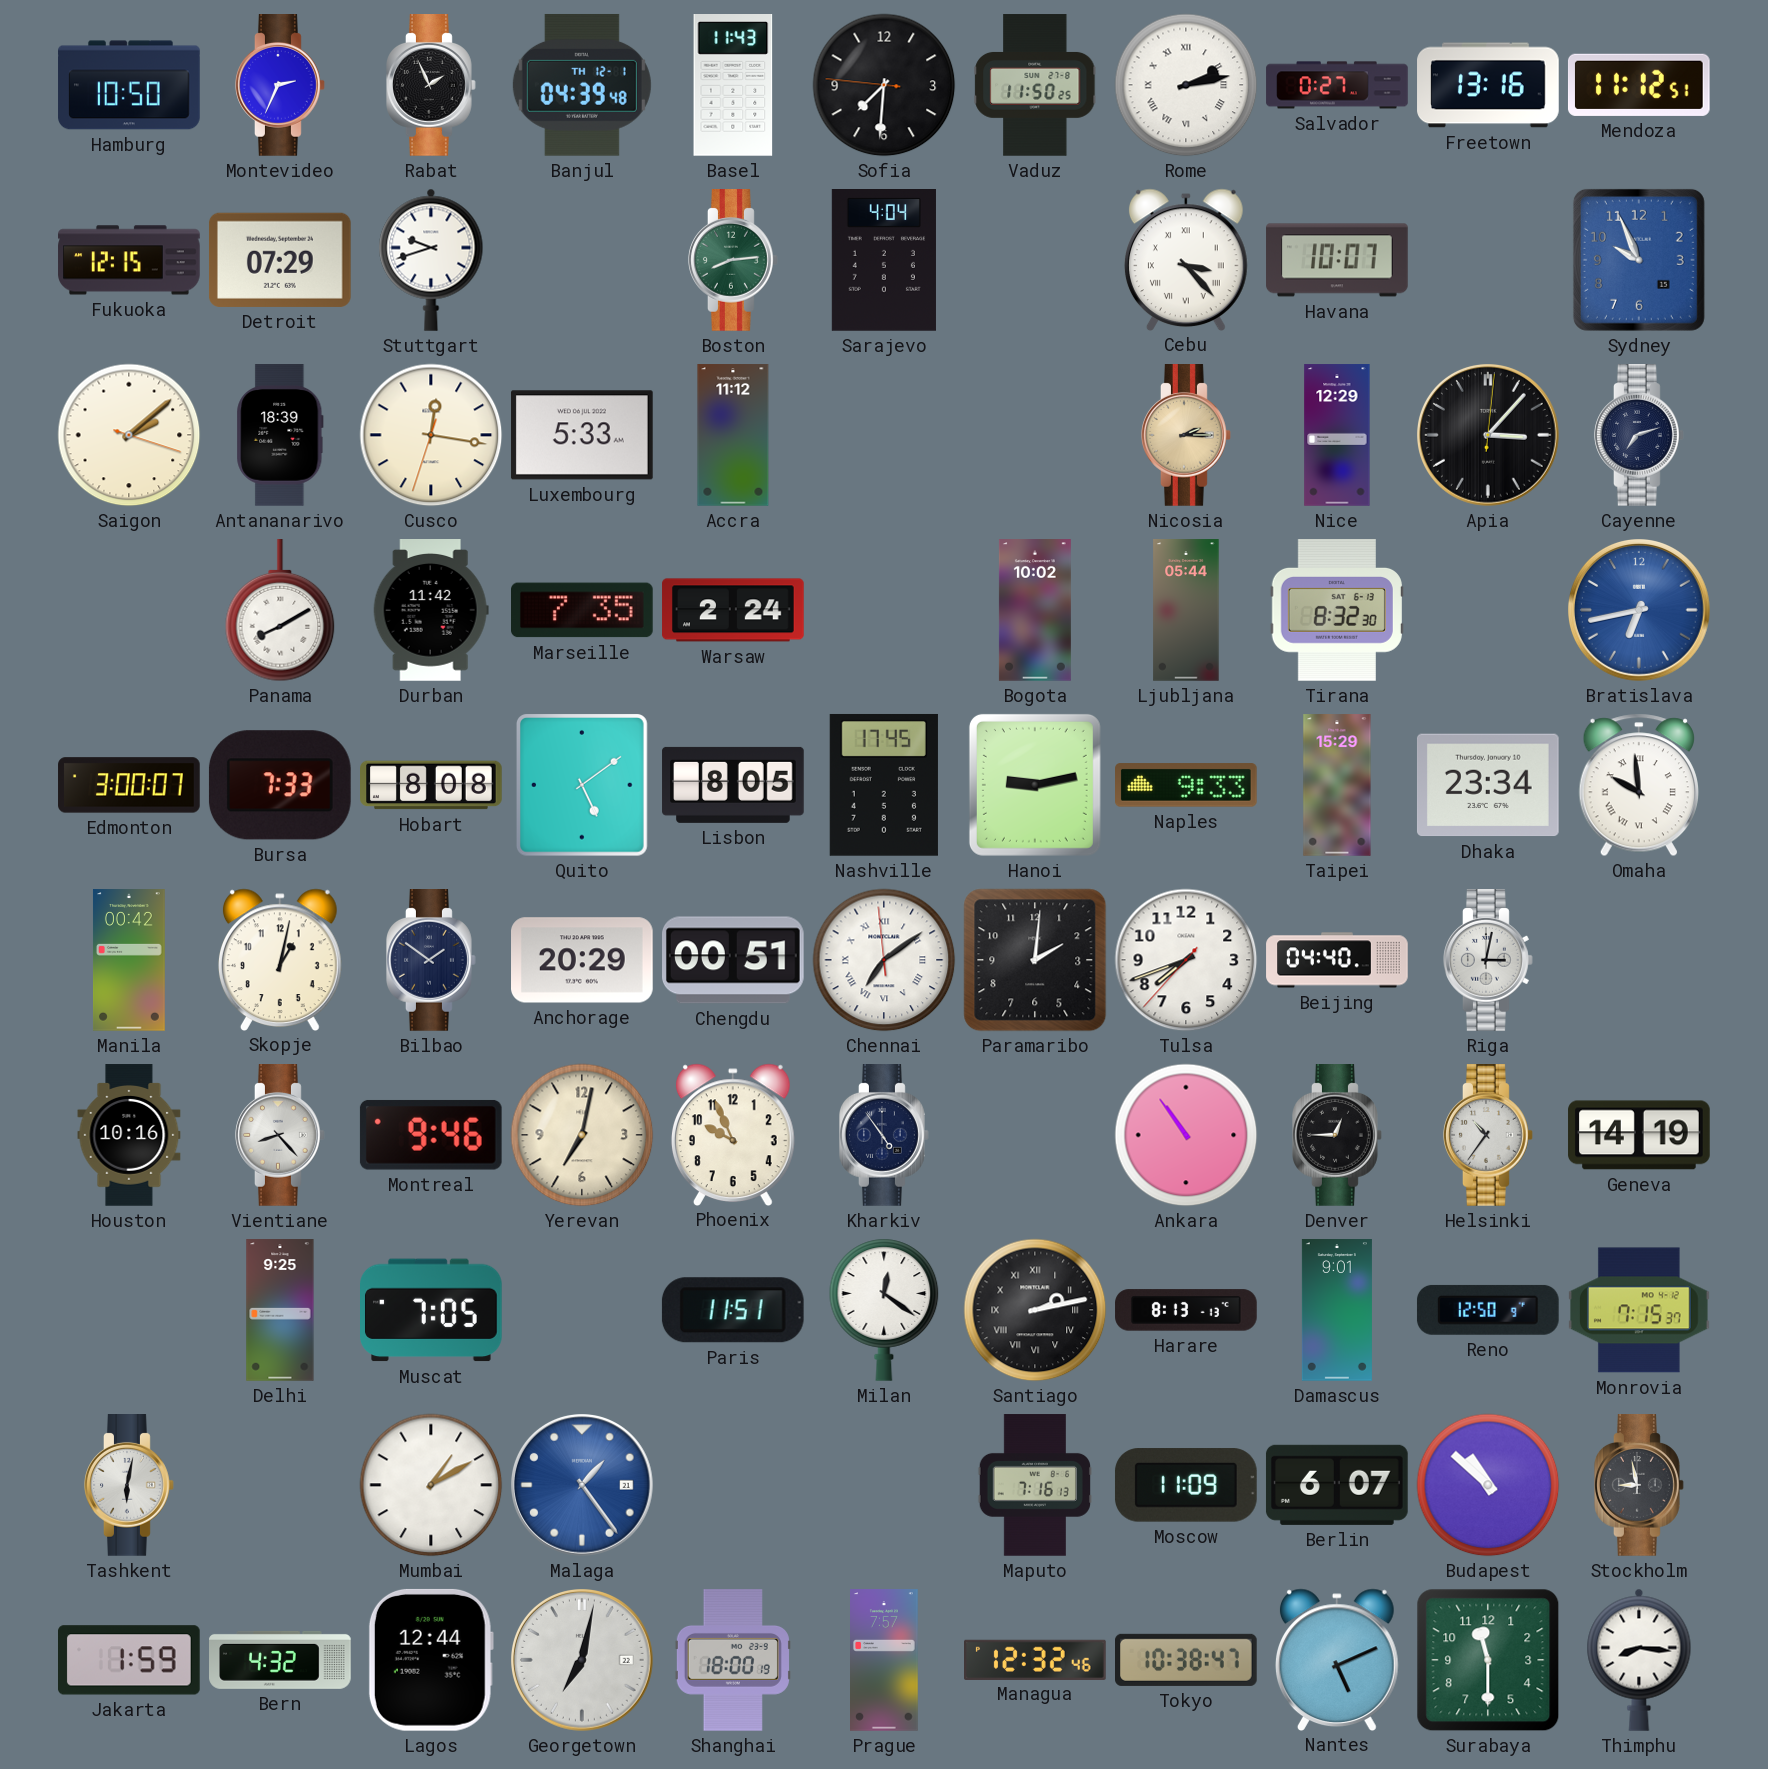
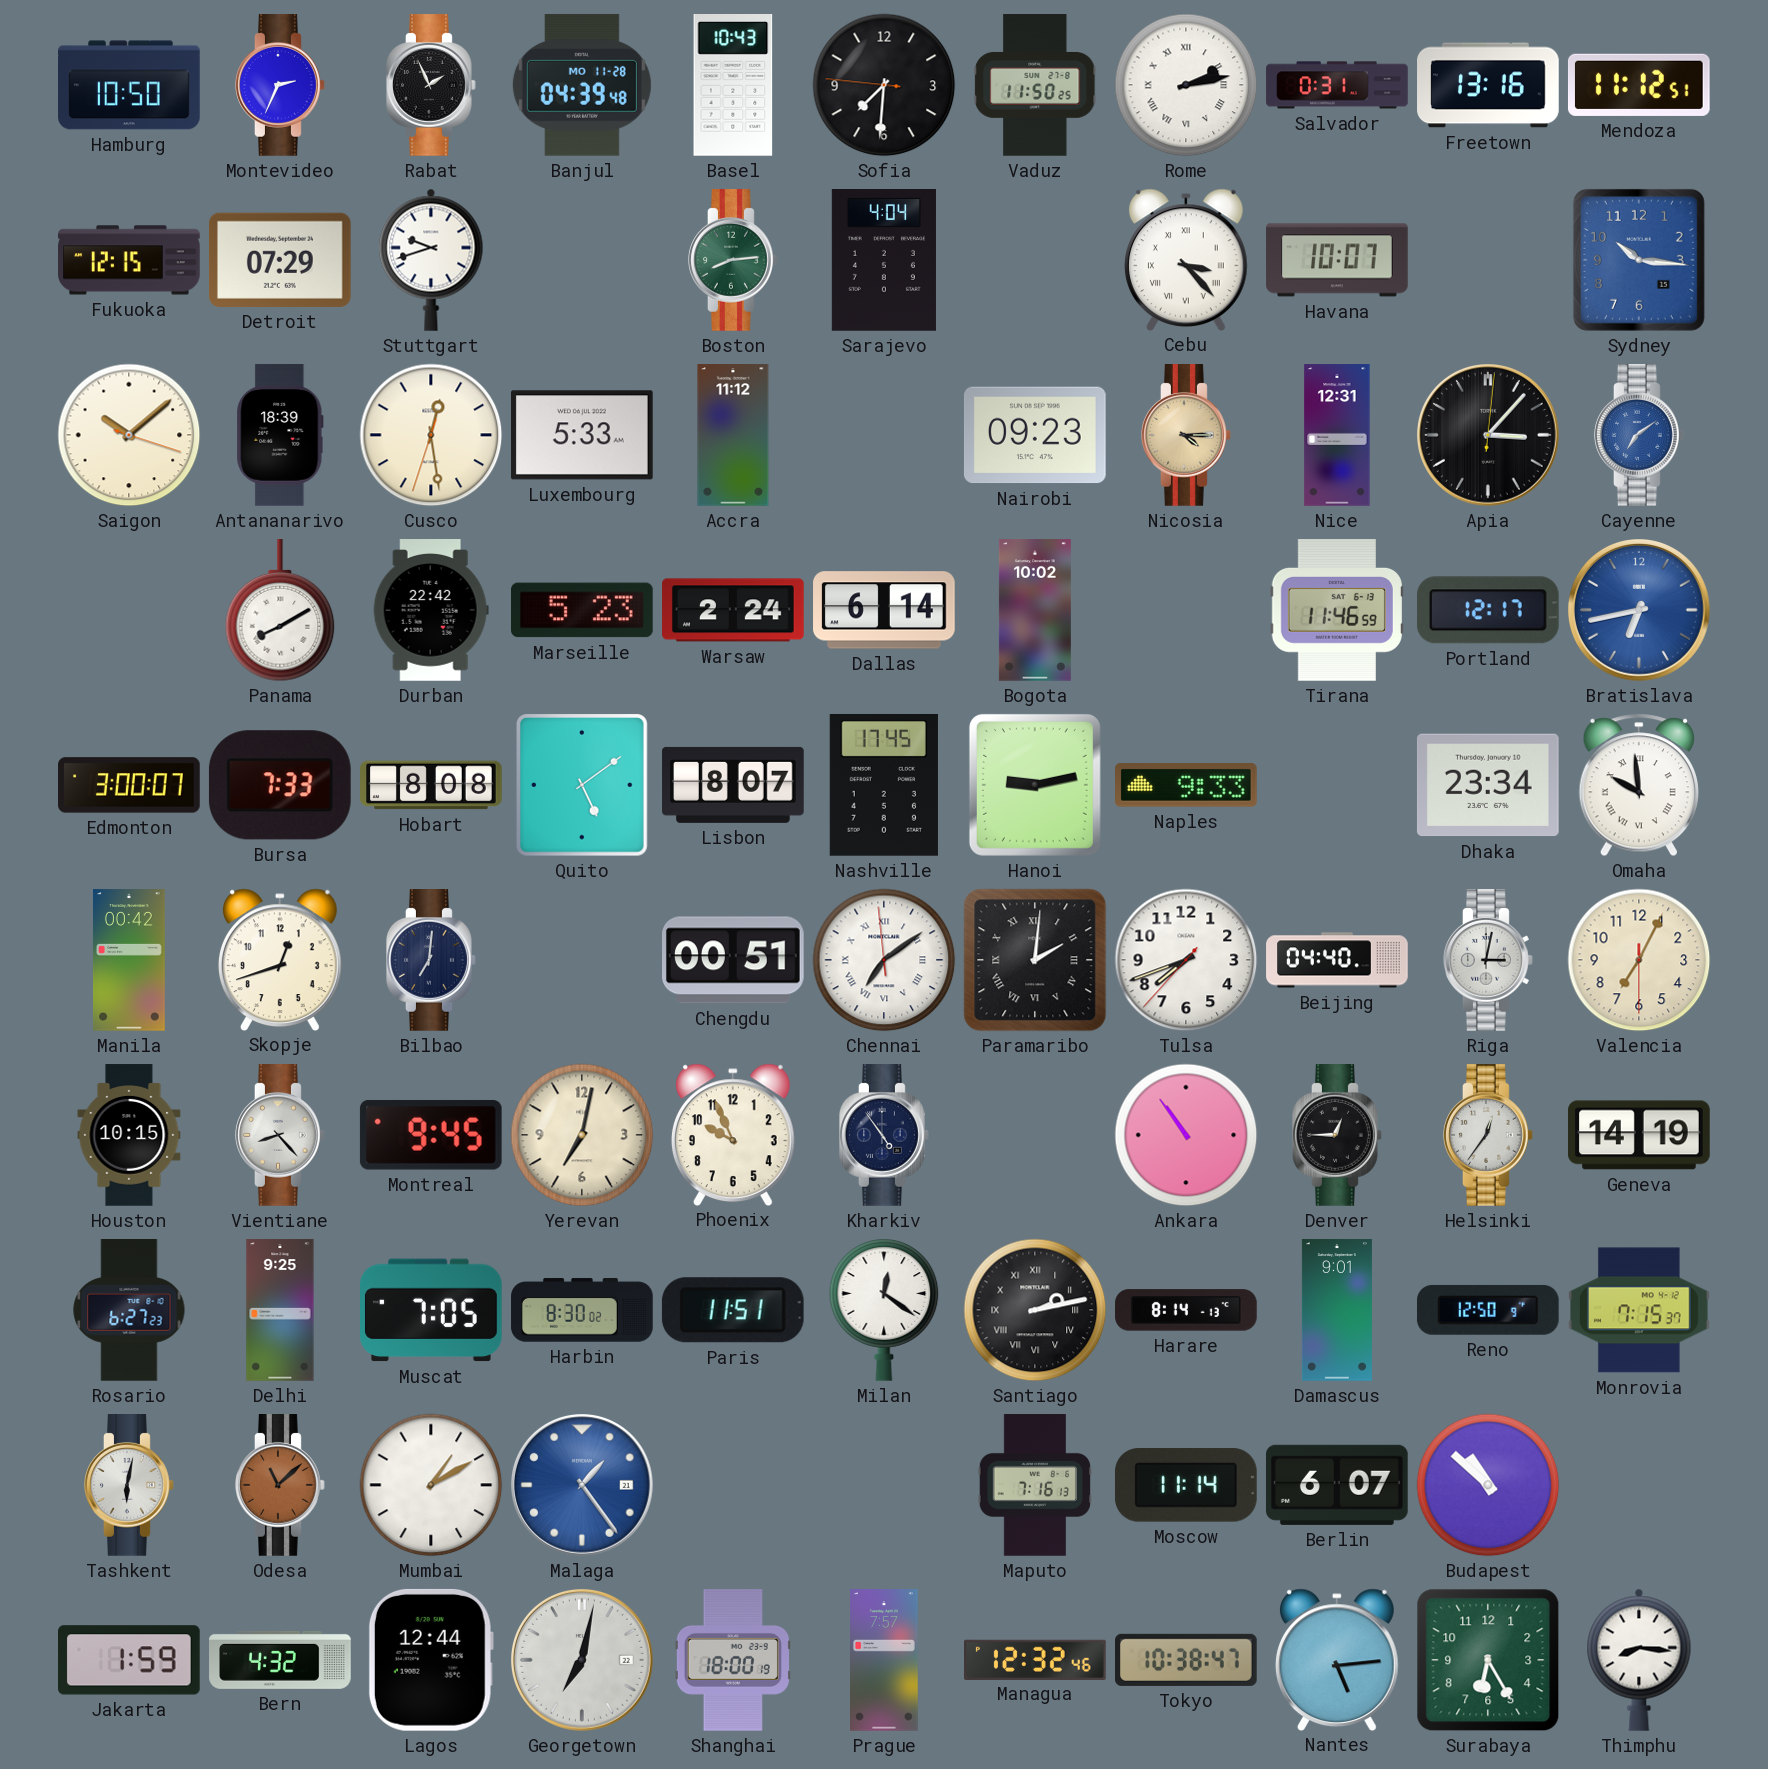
Banjul date: TH 12-1 -> MO 11-28
Basel: 11:43 -> 10:43
Salvador: 0:27 -> 0:31
Sydney: 9:56 -> 10:16
Saigon: 2:08 -> 10:08
Cusco: 12:16 -> 12:28
Nairobi: none -> 09:23
Nicosia: 2:15 -> 4:15
Nice: 12:29 -> 12:31
Cayenne: 7:12 -> 7:09
Cayenne dial: navy -> blue
Durban: 11:42 -> 22:42
Marseille: 7:35 -> 5:23
Dallas: none -> 6:14
Ljubljana: 05:44 -> none
Tirana: 8:32 -> 11:46
Portland: none -> 12:17
Lisbon: 8:05 -> 8:07
Taipei: 15:29 -> none
Skopje: 1:02 -> 12:42
Bilbao: 1:51 -> 7:01
Anchorage: 20:29 -> none
Paramaribo numerals: Arabic -> Roman
Valencia: none -> 7:04
Houston: 10:16 -> 10:15
Montreal: 9:46 -> 9:45
Helsinki: 10:36 -> 12:36
Rosario: none -> 6:27
Harbin: none -> 8:30
Harare: 8:13 -> 8:14
Odesa: none -> 11:08
Moscow: 11:09 -> 11:14
Stockholm: 8:58 -> none
Nantes: 5:11 -> 5:14
Surabaya: 11:30 -> 6:25
